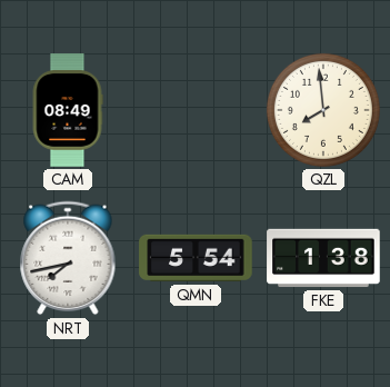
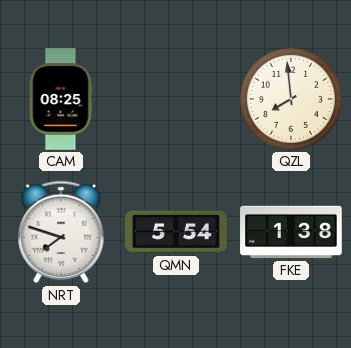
CAM: 08:49 -> 08:25
NRT: 7:43 -> 7:48
